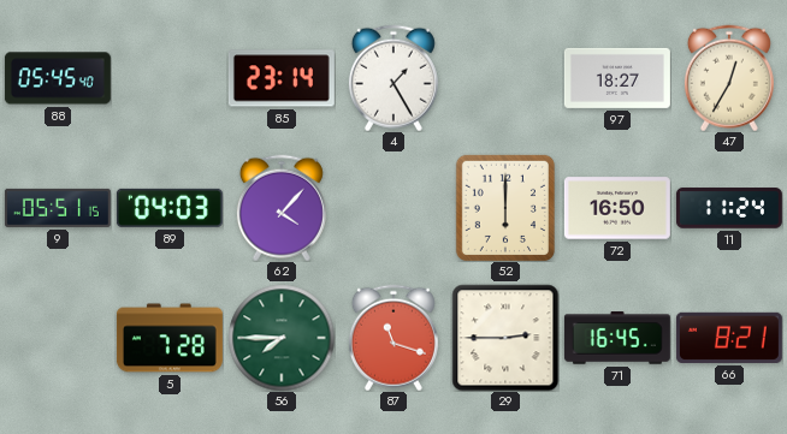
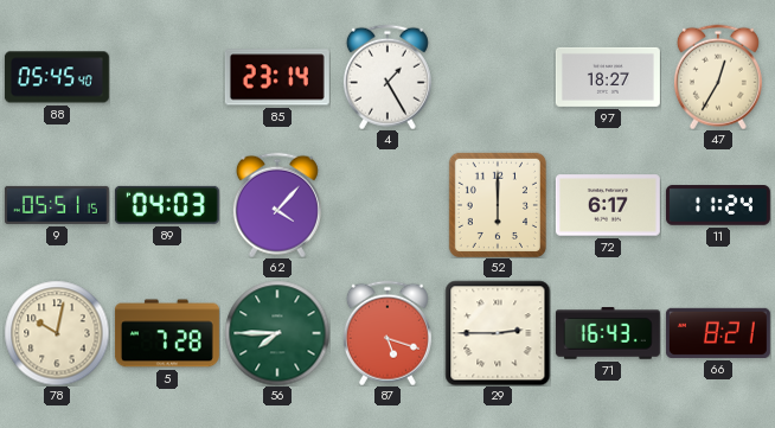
72: 16:50 -> 6:17
78: none -> 10:02
87: 11:18 -> 5:18
71: 16:45 -> 16:43
